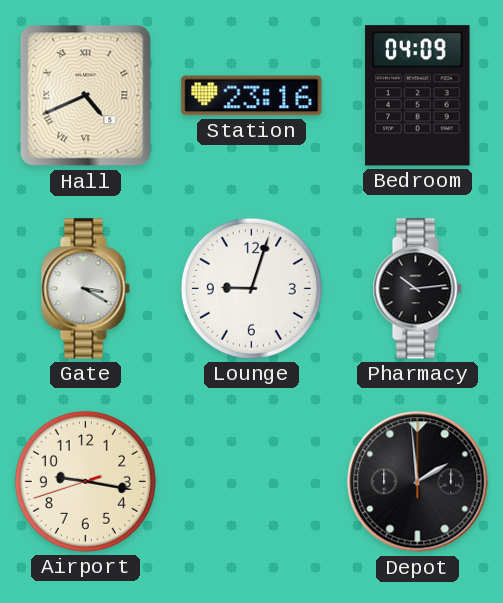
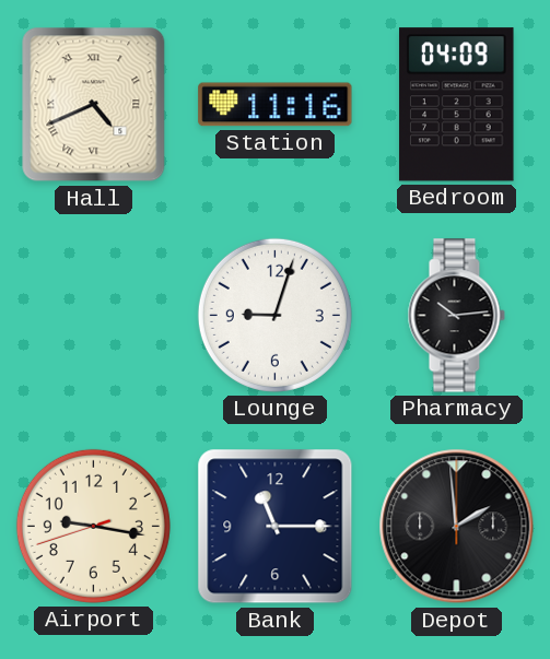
Station: 23:16 -> 11:16
Gate: 3:20 -> none
Bank: none -> 11:15
